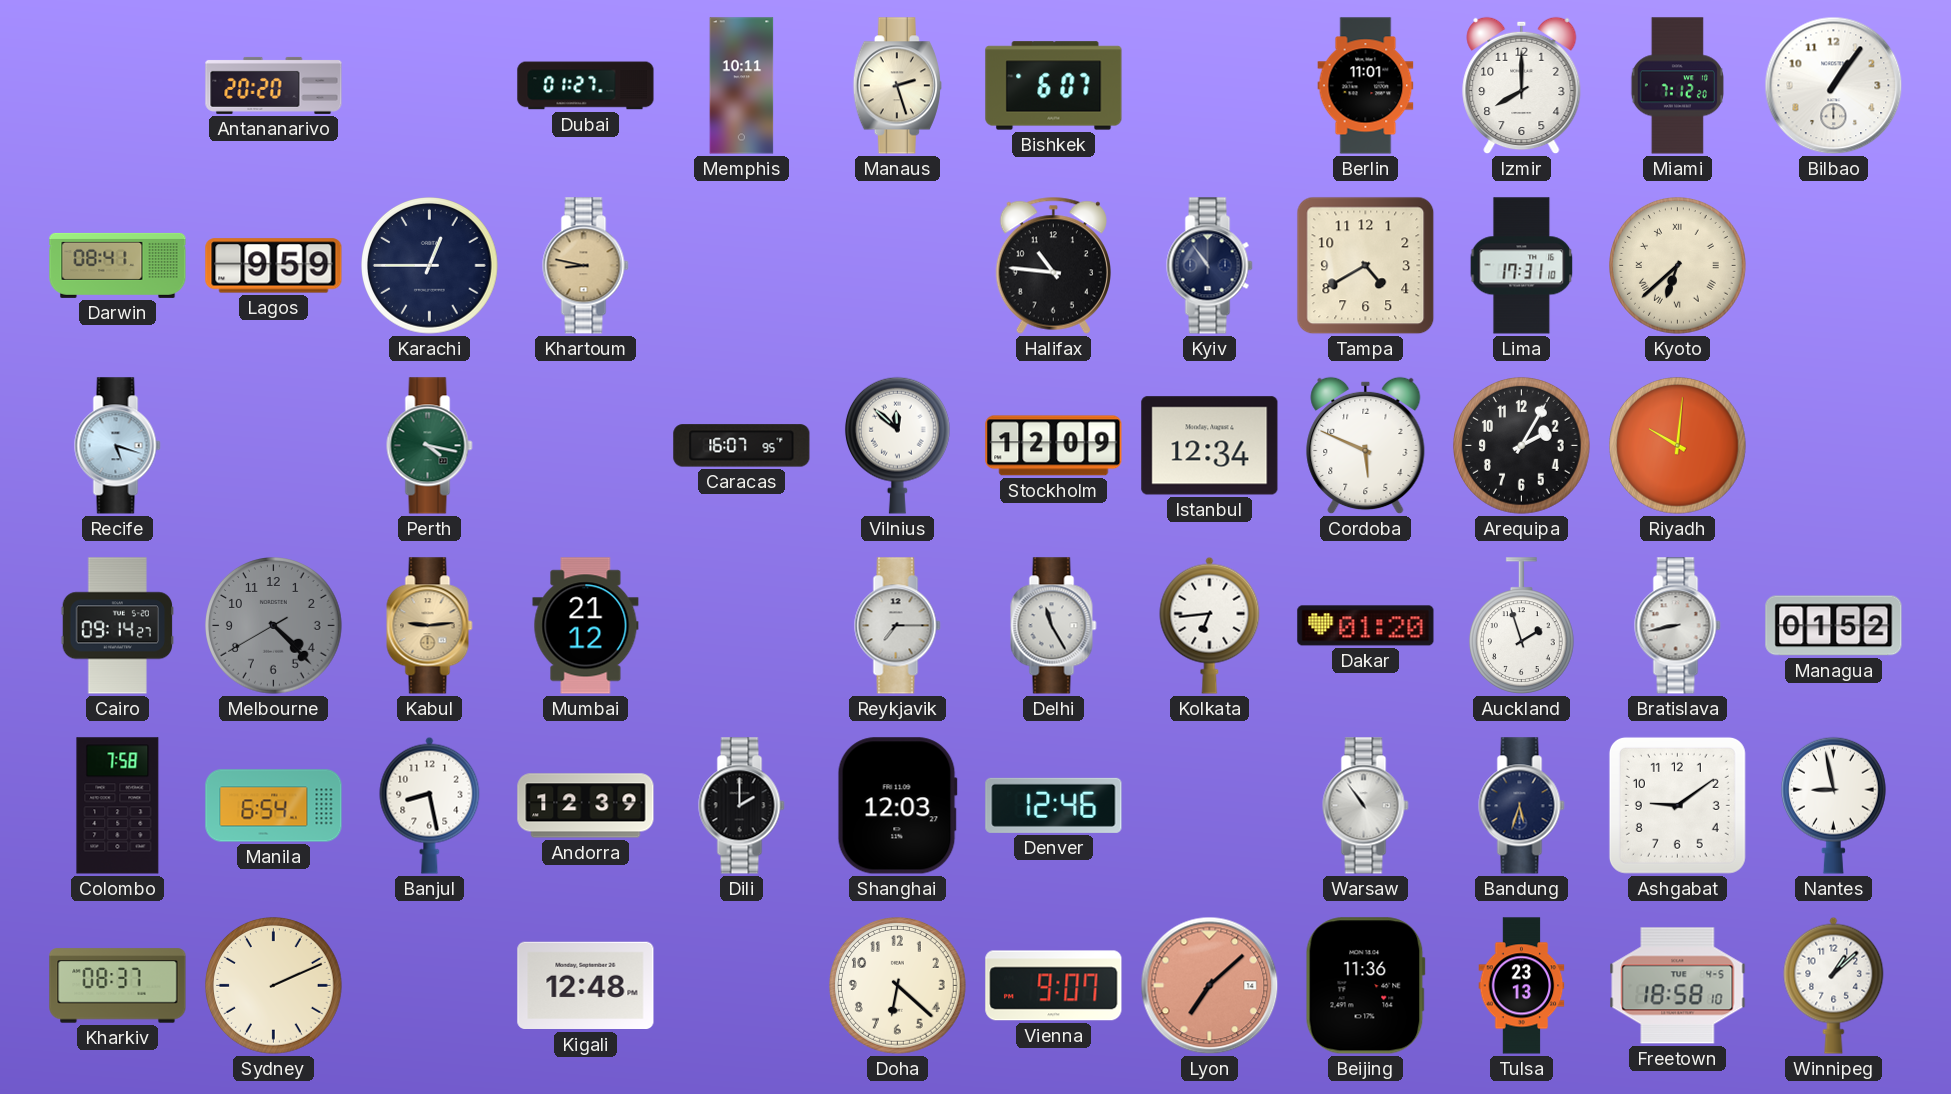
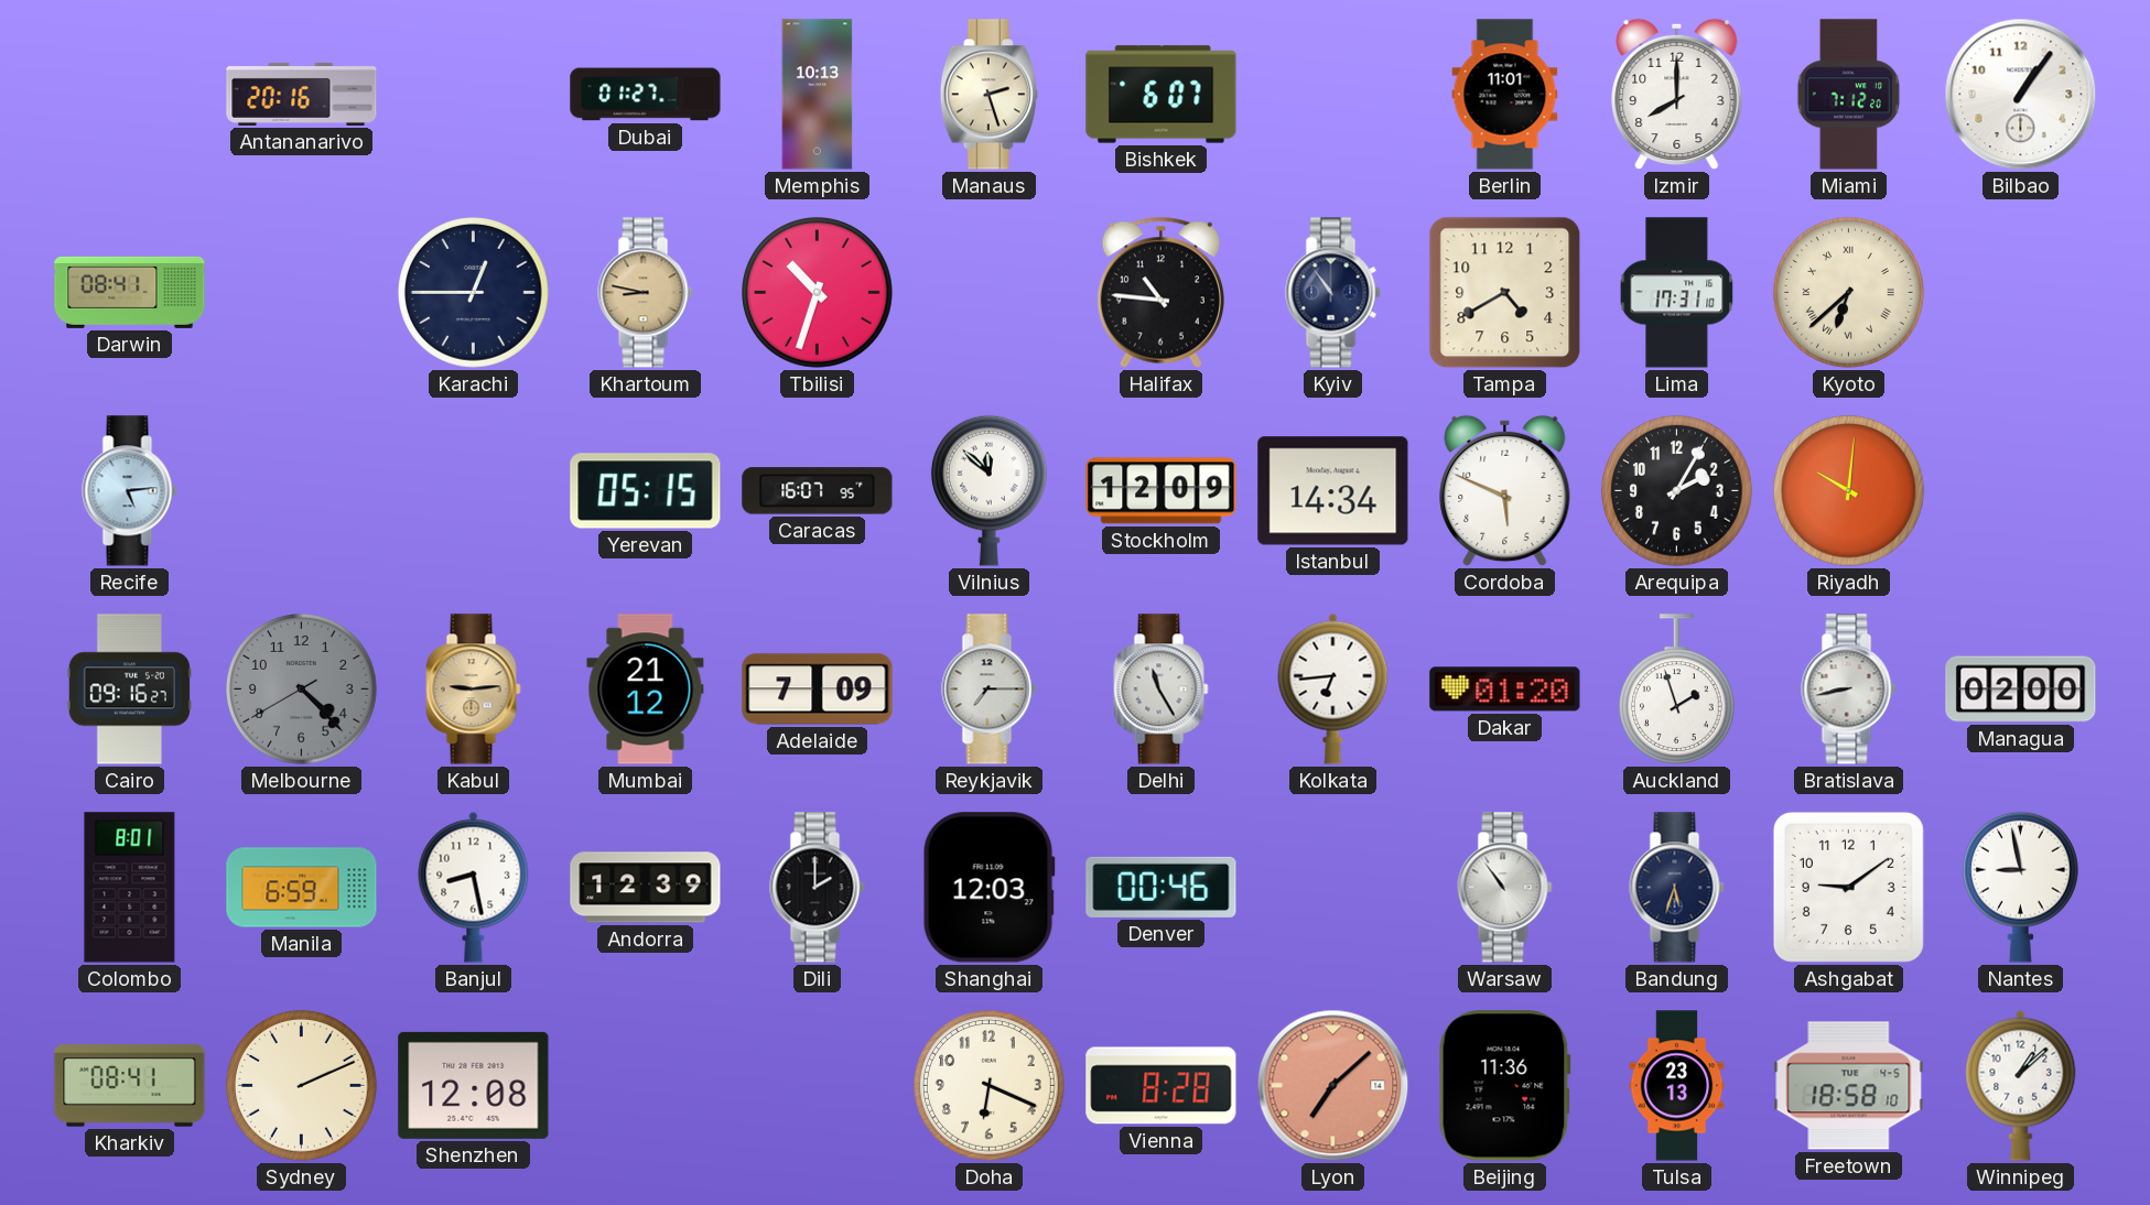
Antananarivo: 20:20 -> 20:16
Memphis: 10:11 -> 10:13
Lagos: 9:59 -> none
Tbilisi: none -> 10:33
Recife: 5:18 -> 5:14
Perth: 4:17 -> none
Yerevan: none -> 05:15
Istanbul: 12:34 -> 14:34
Cairo: 09:14 -> 09:16
Adelaide: none -> 7:09
Managua: 01:52 -> 02:00
Colombo: 7:58 -> 8:01
Manila: 6:54 -> 6:59
Denver: 12:46 -> 00:46
Kharkiv: 08:37 -> 08:41
Shenzhen: none -> 12:08
Kigali: 12:48 -> none
Doha: 6:22 -> 6:19
Vienna: 9:07 -> 8:28
